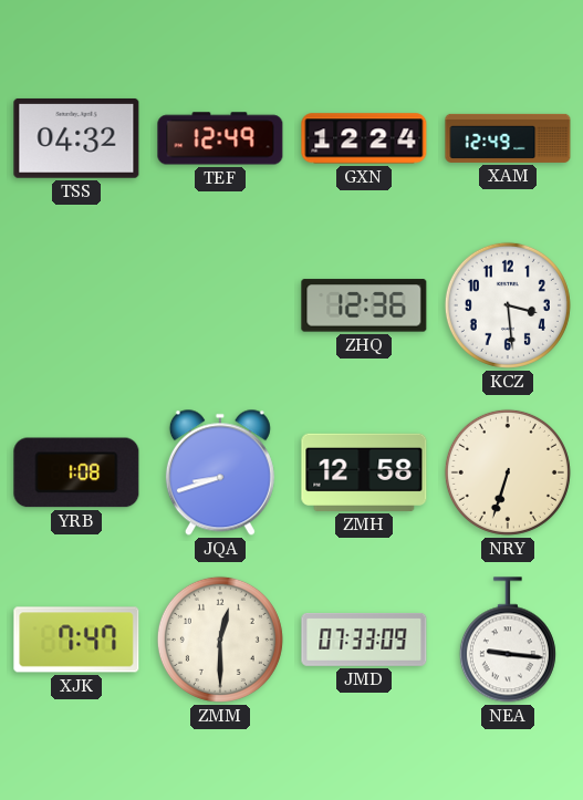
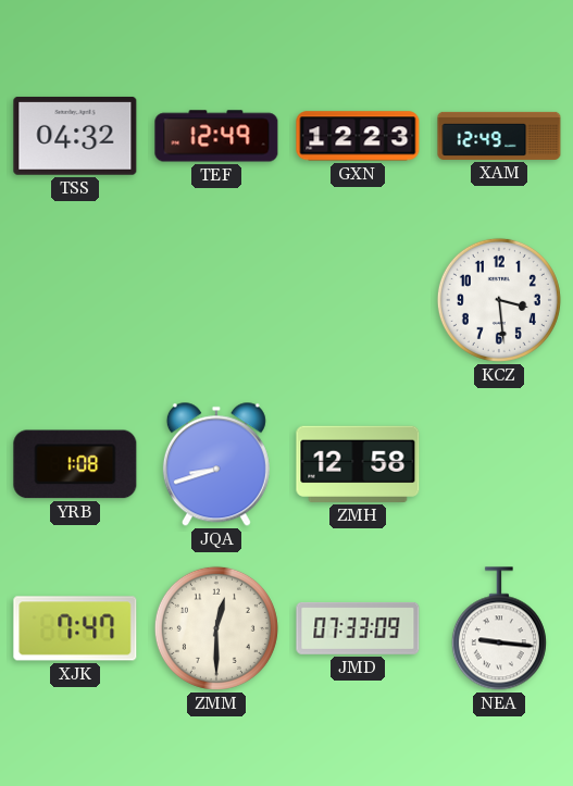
GXN: 12:24 -> 12:23
ZHQ: 12:36 -> none
NRY: 6:33 -> none
